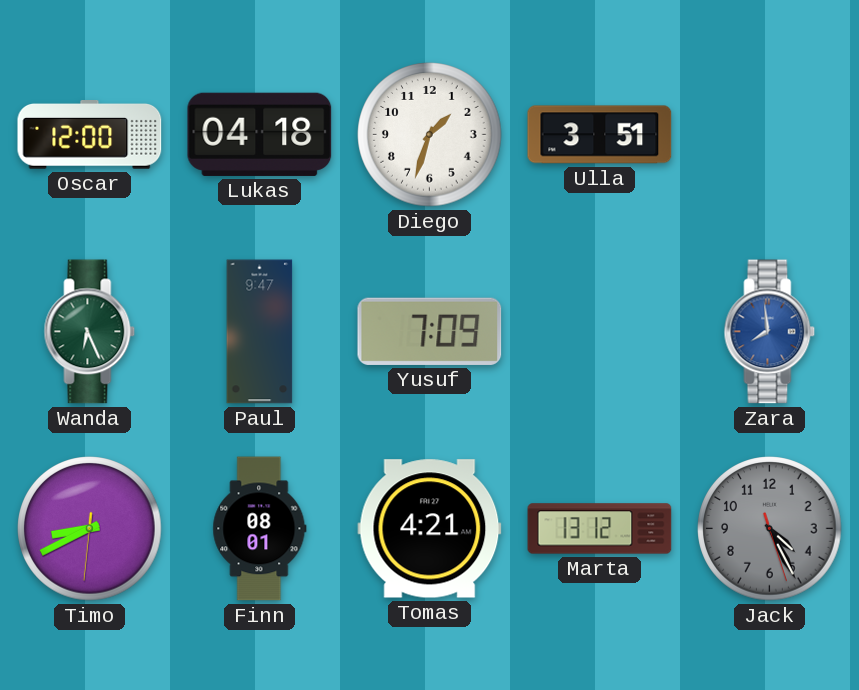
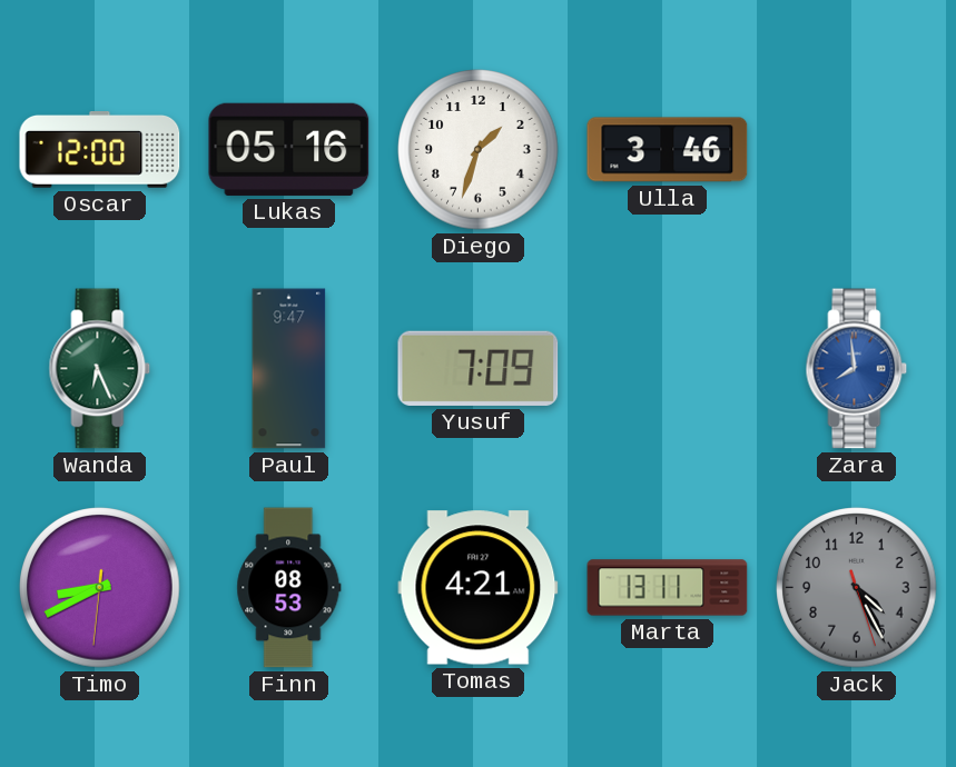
Lukas: 04:18 -> 05:16
Ulla: 3:51 -> 3:46
Finn: 08:01 -> 08:53
Marta: 13:12 -> 13:11
